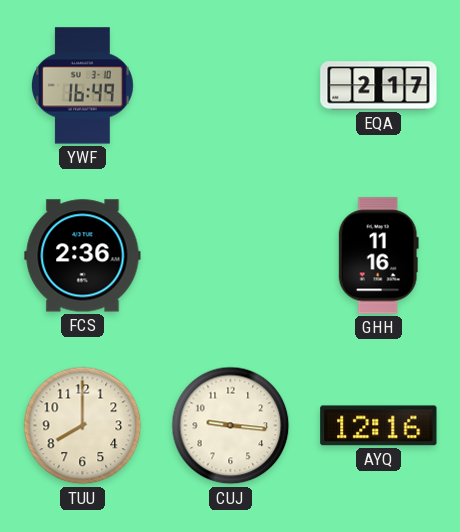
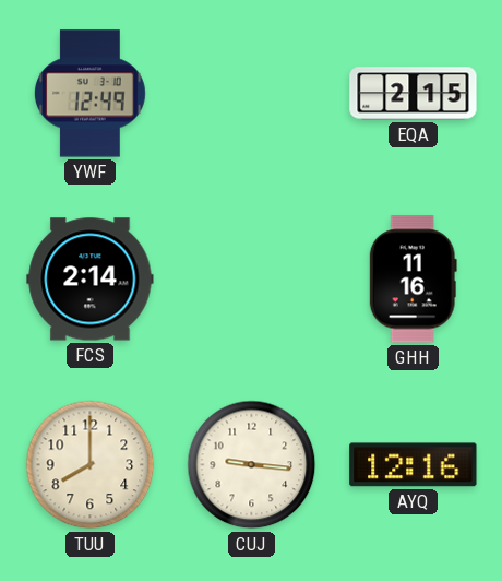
YWF: 16:49 -> 12:49
EQA: 2:17 -> 2:15
FCS: 2:36 -> 2:14
